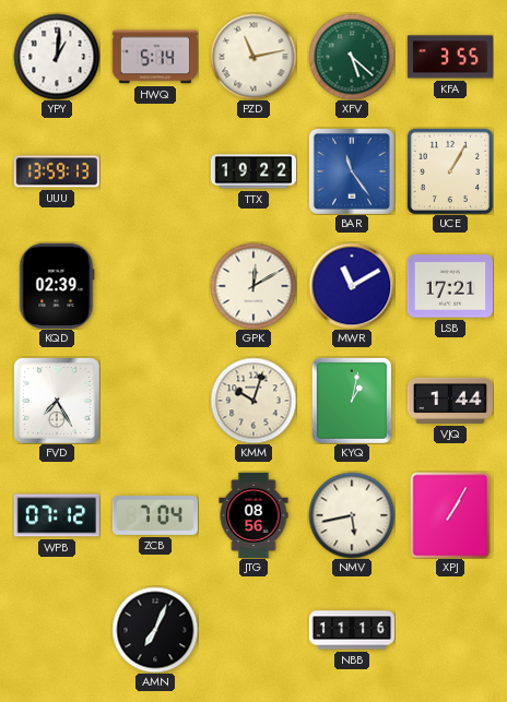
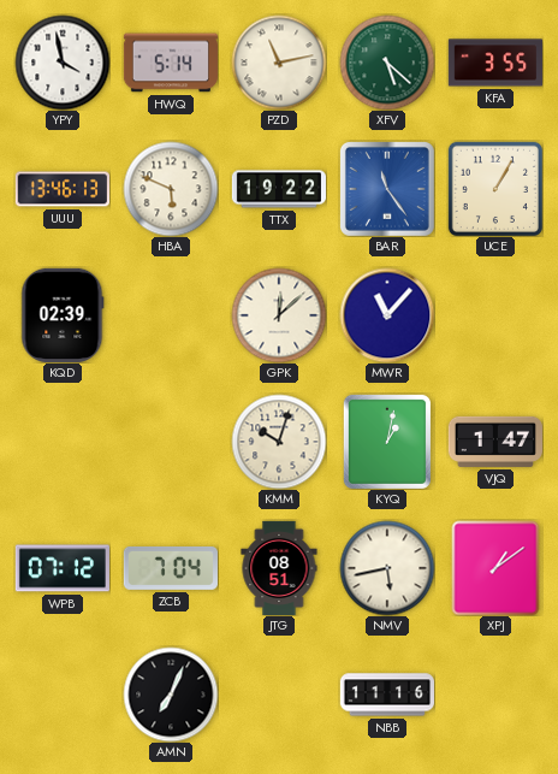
YPY: 1:01 -> 3:58
UUU: 13:59 -> 13:46
HBA: none -> 5:49
GPK: 12:10 -> 12:08
MWR: 11:10 -> 11:07
LSB: 17:21 -> none
FVD: 7:25 -> none
VJQ: 1:44 -> 1:47
JTG: 08:56 -> 08:51
XPJ: 1:05 -> 1:09
